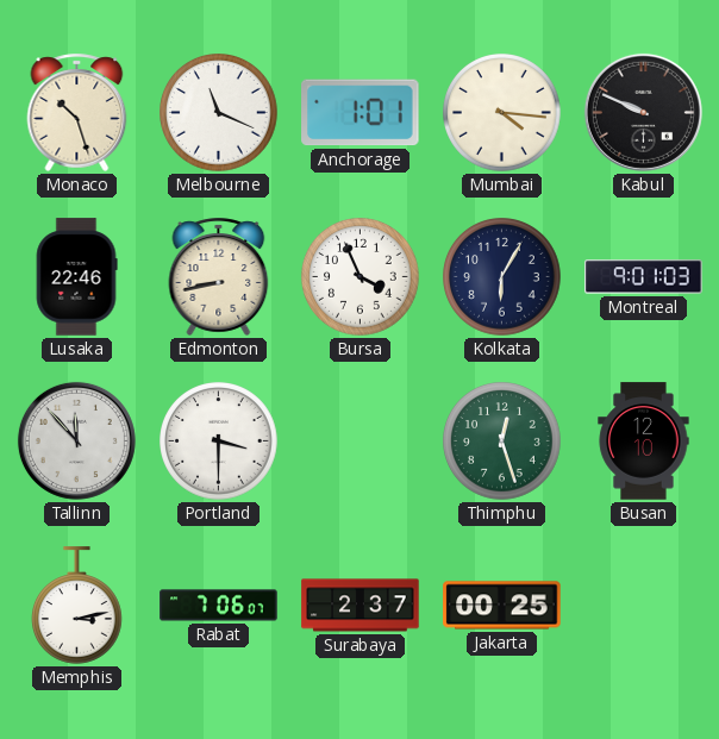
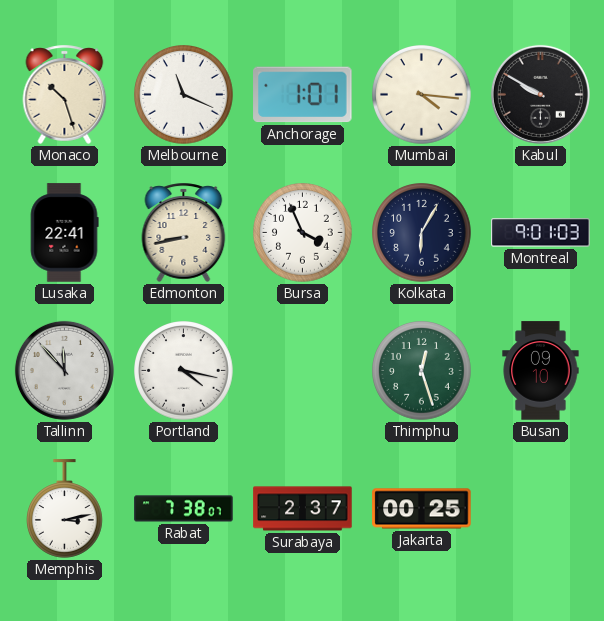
Kabul: 9:49 -> 9:50
Lusaka: 22:46 -> 22:41
Portland: 3:30 -> 4:17
Busan: 12:10 -> 09:10
Rabat: 7:06 -> 7:38
